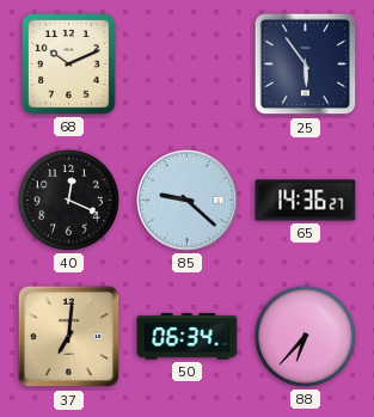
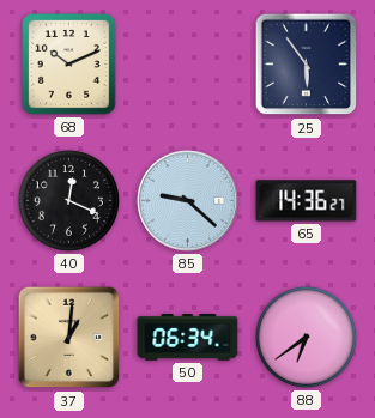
37: 7:01 -> 1:01
88: 6:37 -> 6:39
